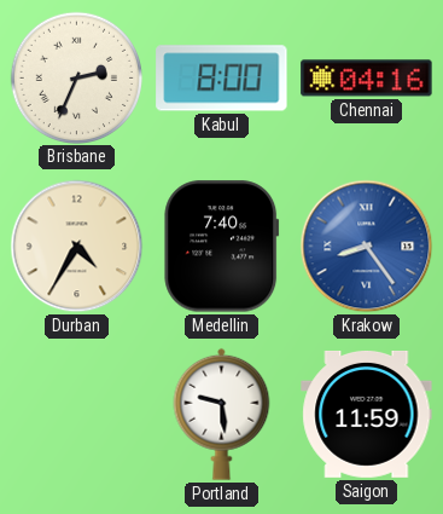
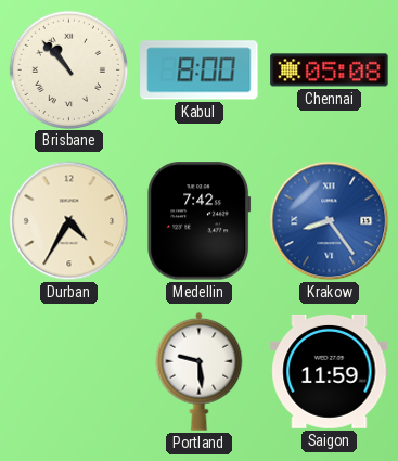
Brisbane: 2:34 -> 10:53
Chennai: 04:16 -> 05:08
Medellin: 7:40 -> 7:42
